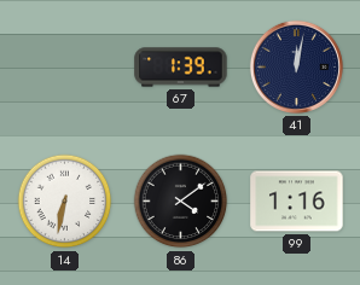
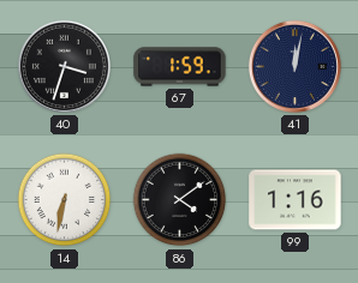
40: none -> 3:33
67: 1:39 -> 1:59
